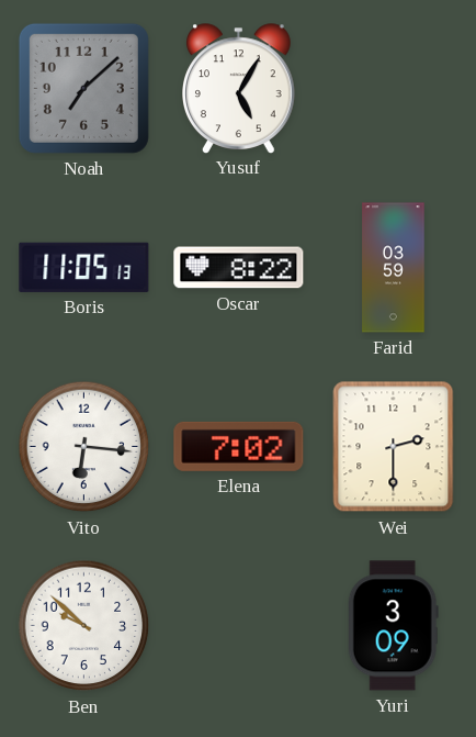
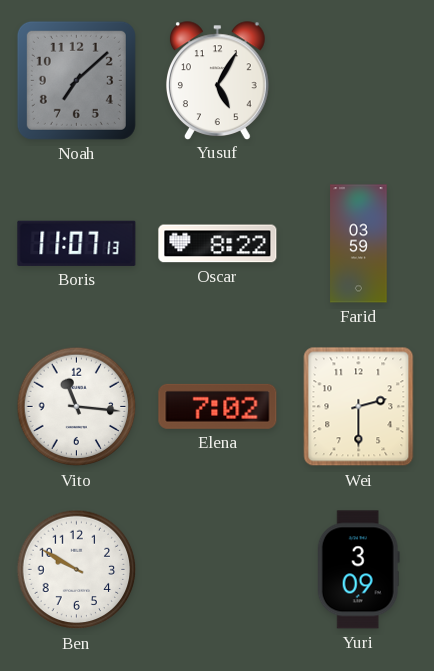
Boris: 11:05 -> 11:07
Vito: 6:16 -> 11:16
Ben: 9:52 -> 9:50
